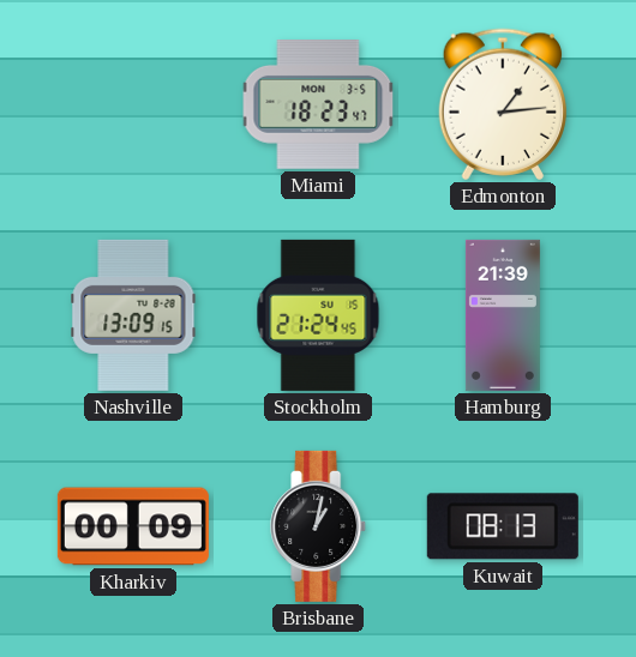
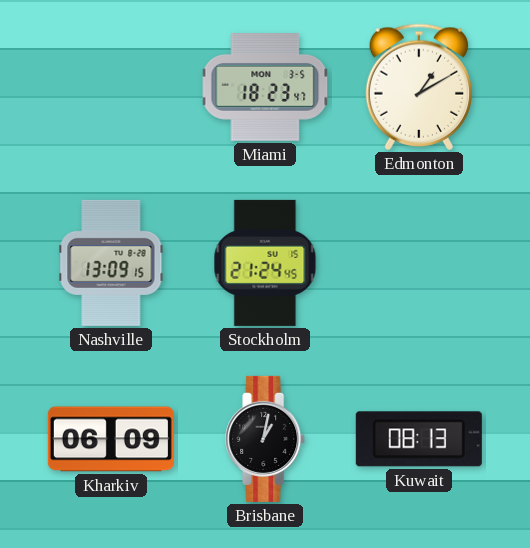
Edmonton: 1:14 -> 1:10
Hamburg: 21:39 -> none
Kharkiv: 00:09 -> 06:09
